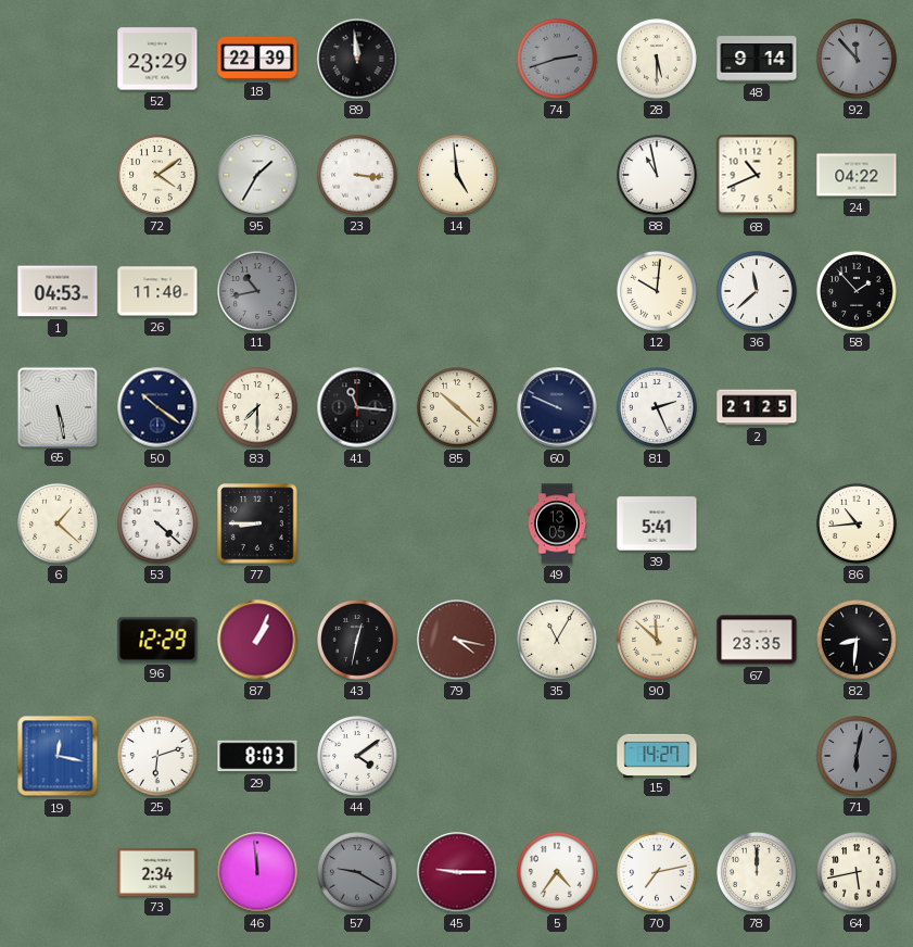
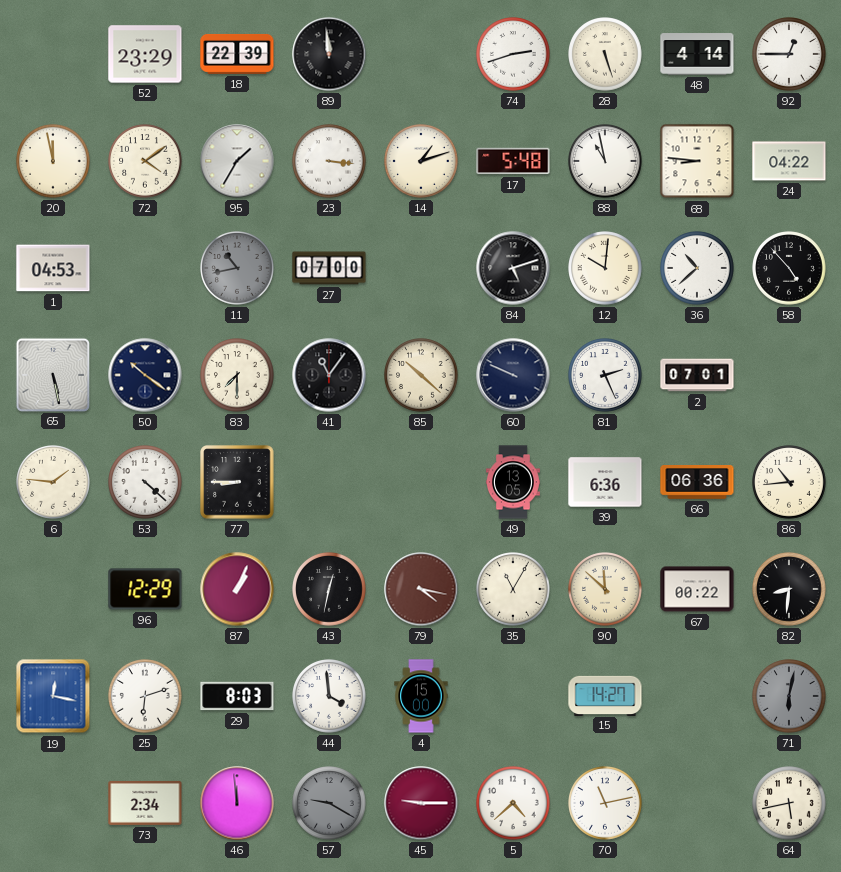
74 dial: grey -> white
28: 5:30 -> 5:27
48: 9:14 -> 4:14
92: 11:53 -> 12:45
92 dial: grey -> white
20: none -> 11:58
14: 4:59 -> 1:12
17: none -> 5:48
68: 10:41 -> 8:46
26: 11:40 -> none
27: none -> 07:00
84: none -> 5:12
36: 11:38 -> 10:38
58: 1:53 -> 4:53
41: 11:16 -> 11:06
2: 21:25 -> 07:01
6: 1:22 -> 1:46
39: 5:41 -> 6:36
66: none -> 06:36
67: 23:35 -> 00:22
44: 4:09 -> 3:59
4: none -> 15:00
5: 4:36 -> 4:38
70: 7:13 -> 11:13
78: 12:00 -> none
